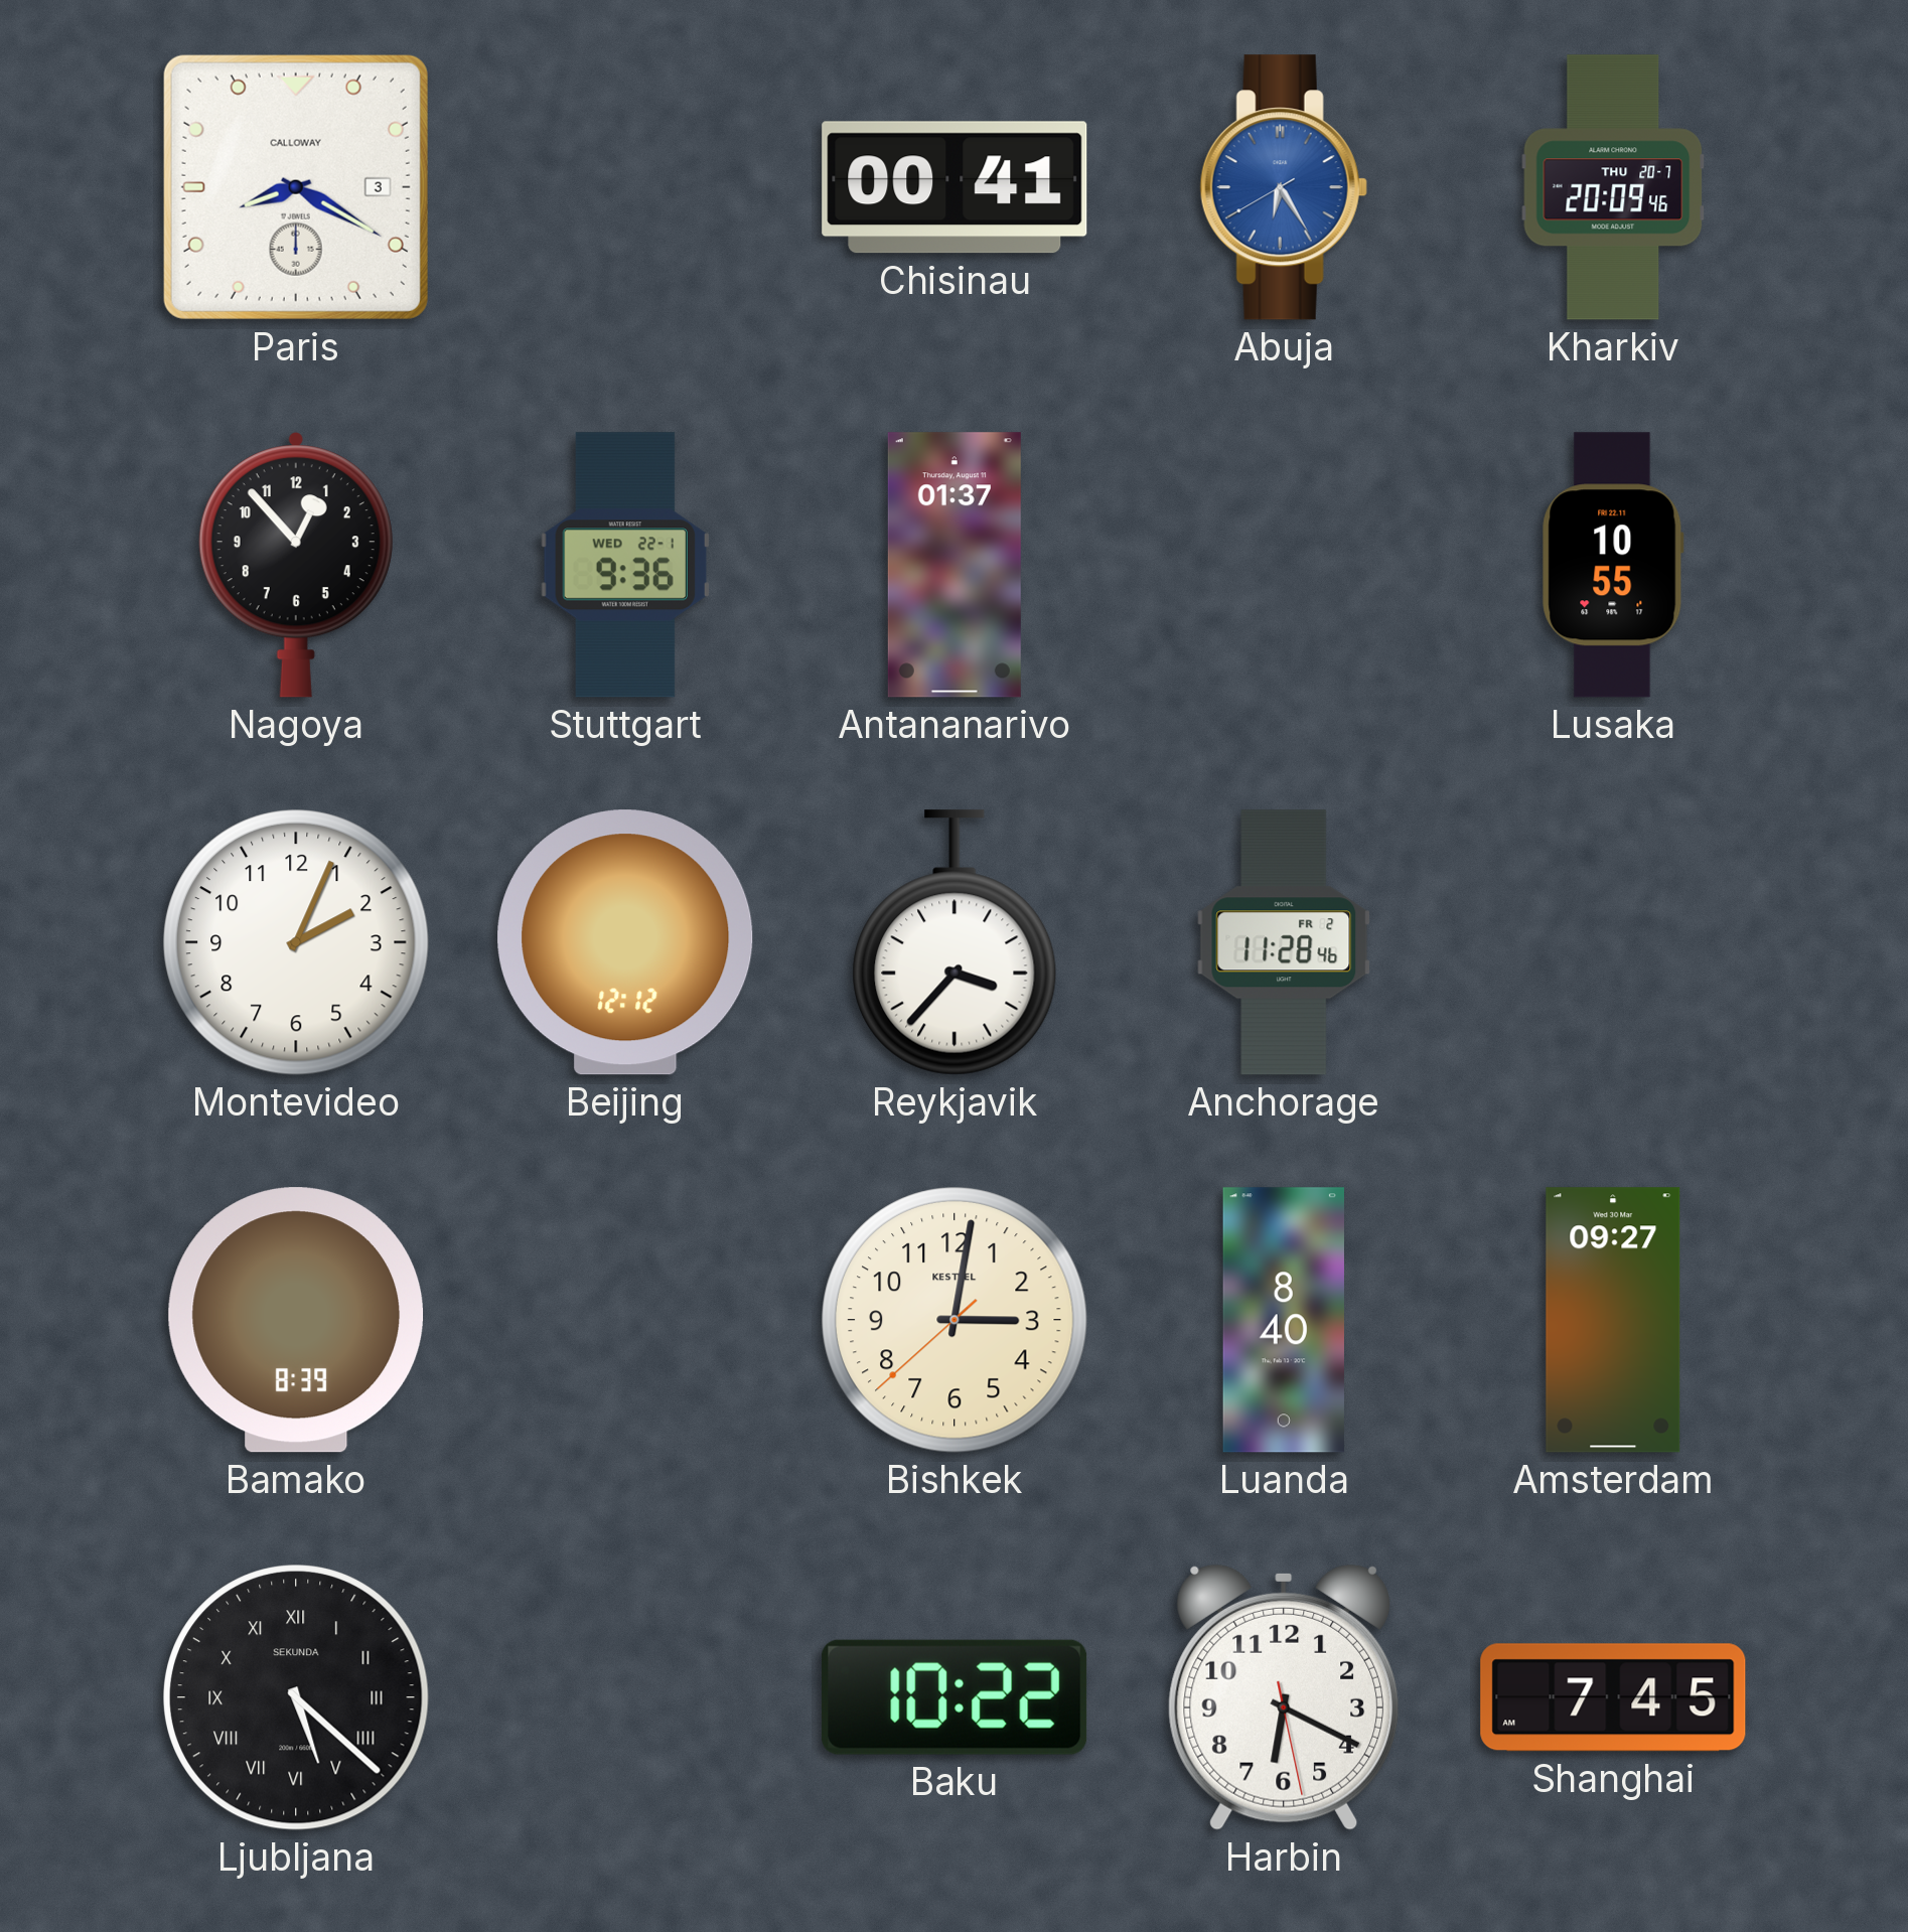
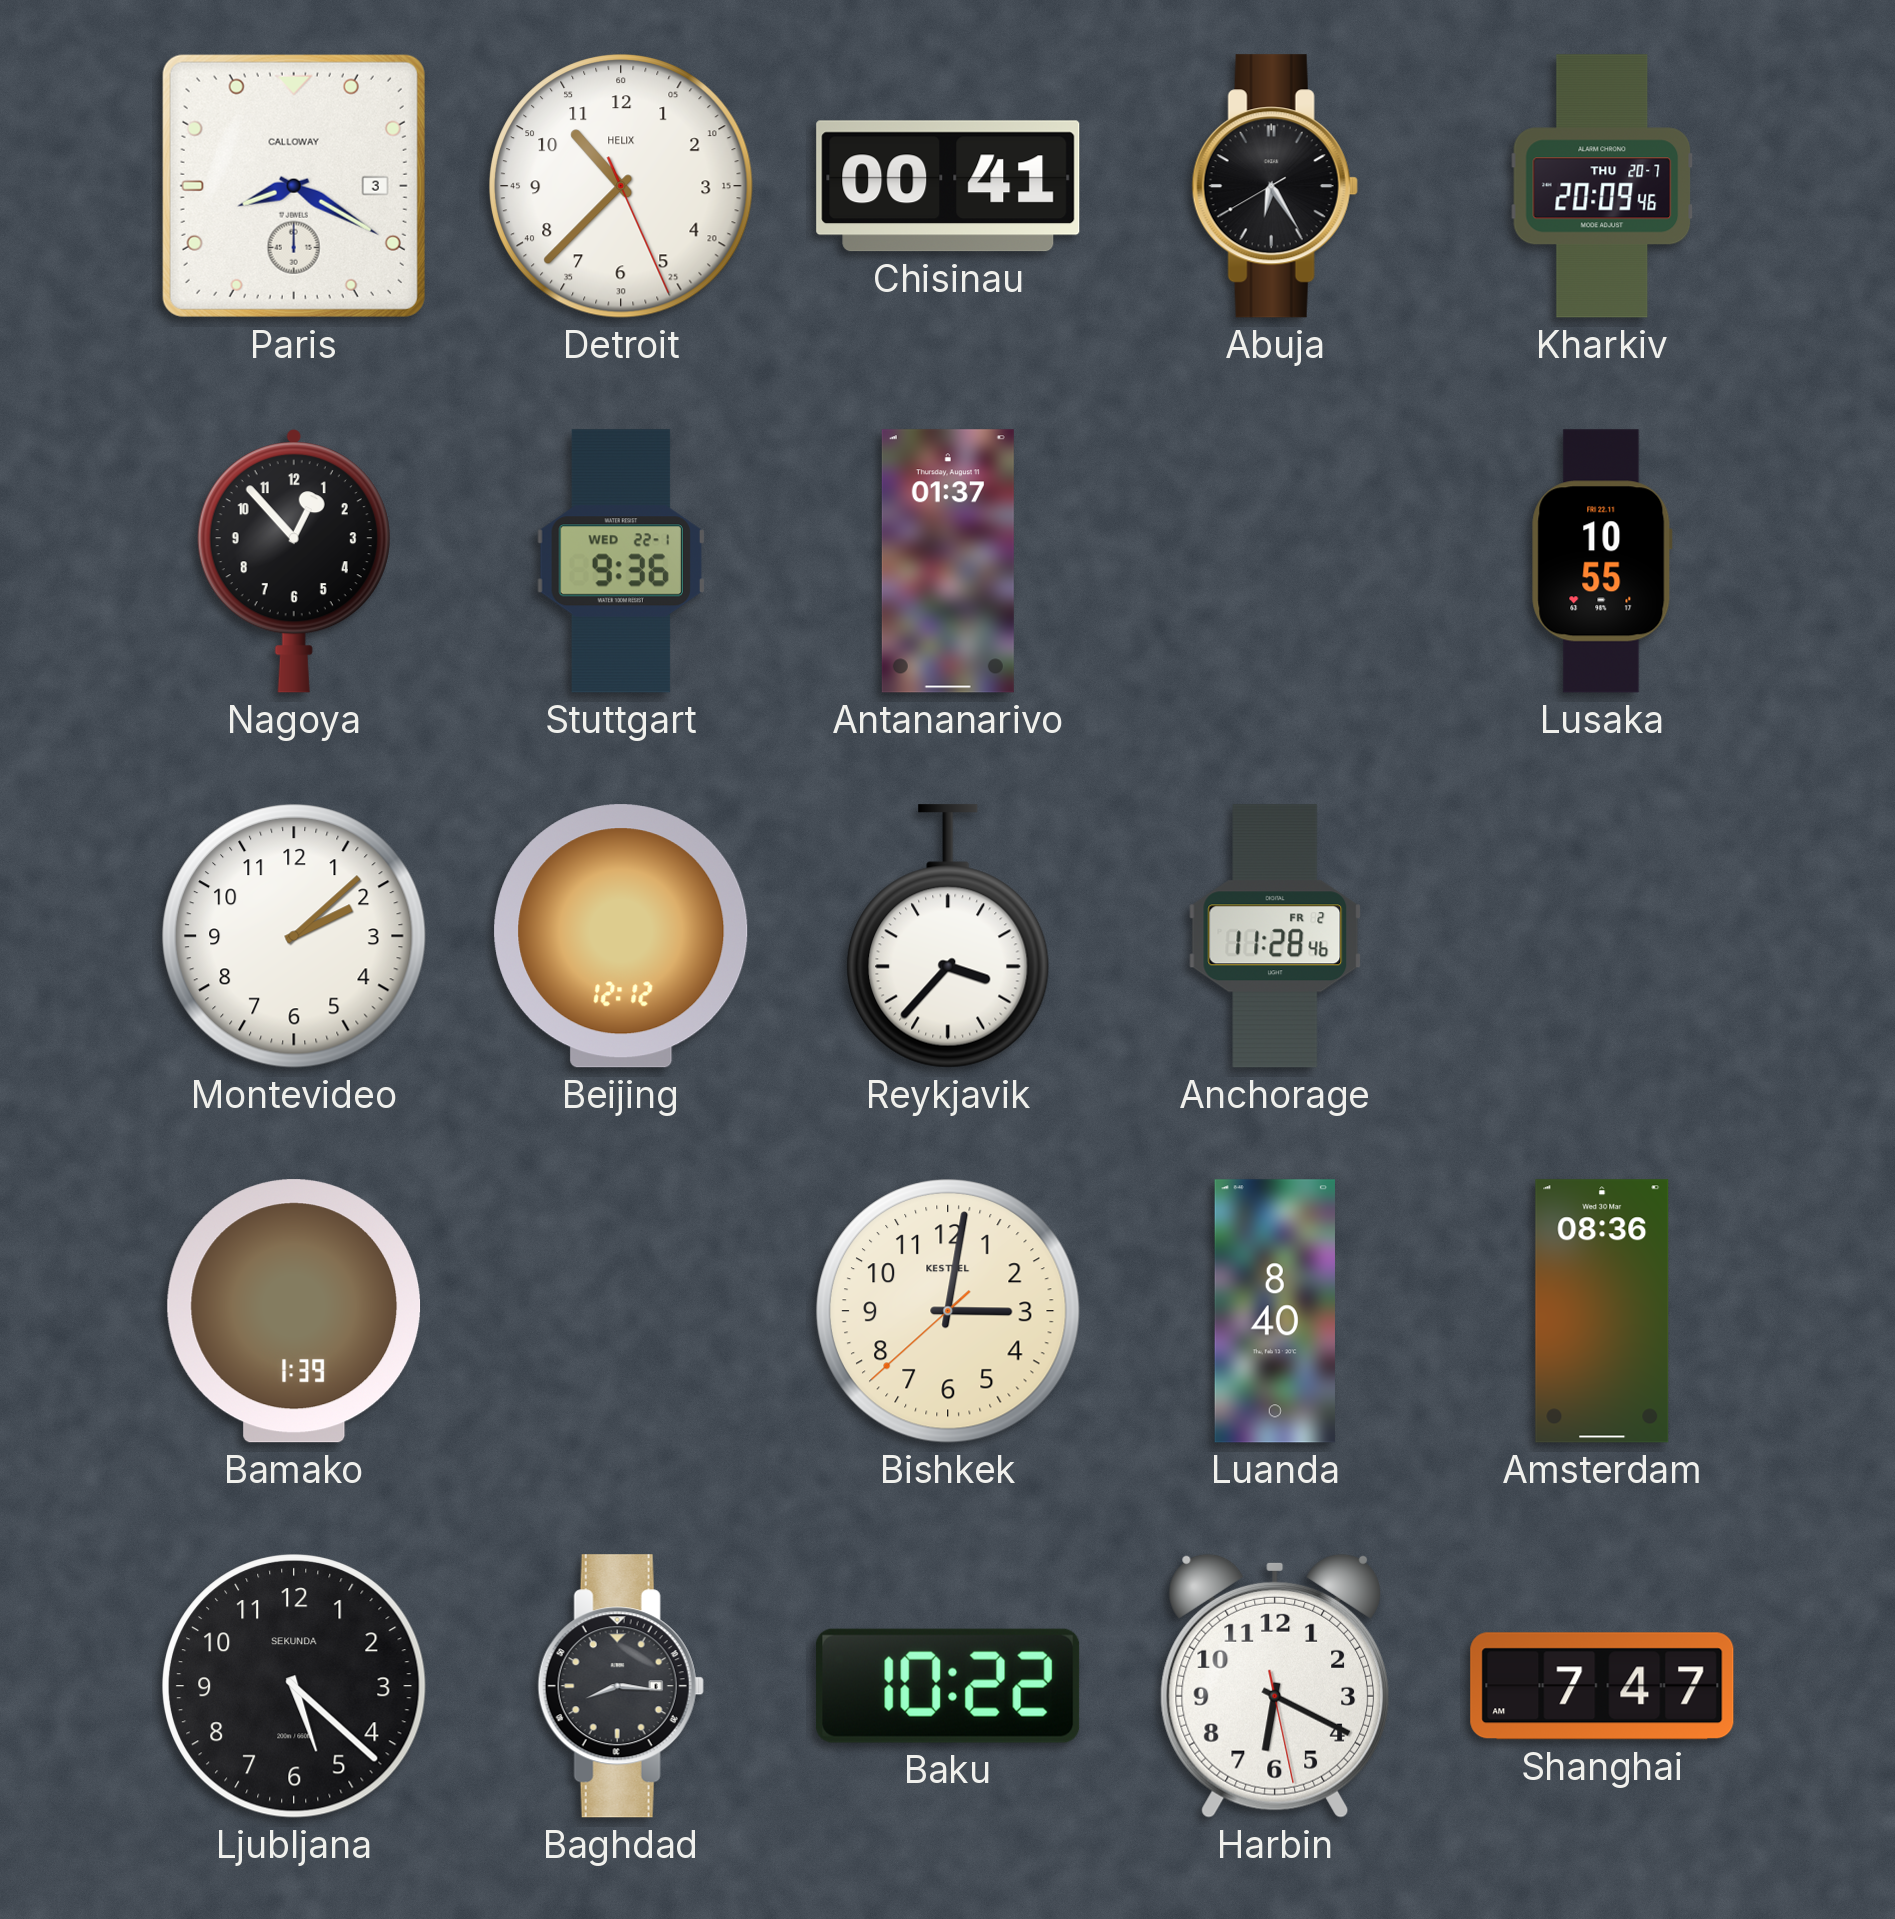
Detroit: none -> 10:37
Abuja dial: blue -> black
Montevideo: 2:04 -> 2:08
Bamako: 8:39 -> 1:39
Amsterdam: 09:27 -> 08:36
Ljubljana numerals: Roman -> Arabic
Baghdad: none -> 8:16
Shanghai: 7:45 -> 7:47
